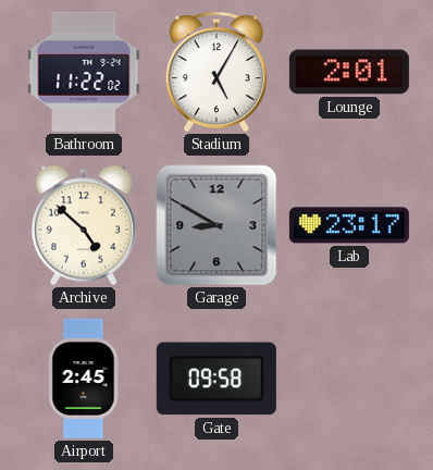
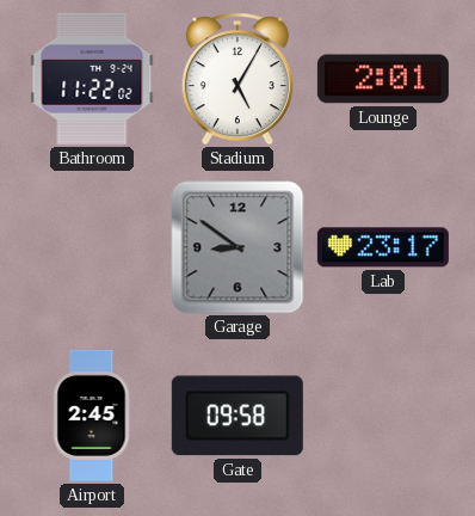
Archive: 4:52 -> none
Garage: 8:50 -> 8:51
